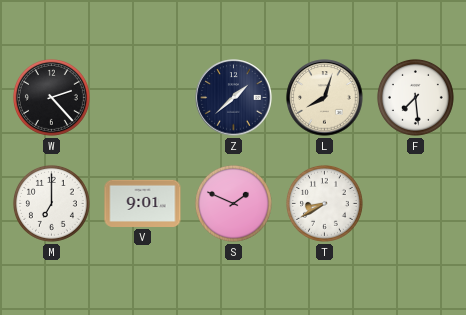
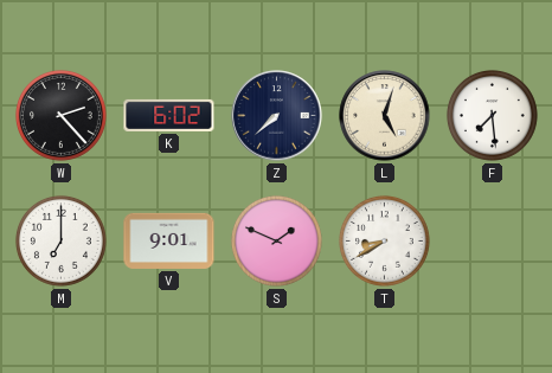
K: none -> 6:02
Z: 1:38 -> 7:38
L: 8:03 -> 5:03
